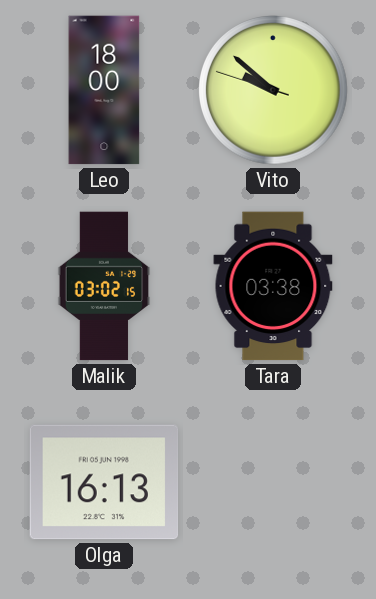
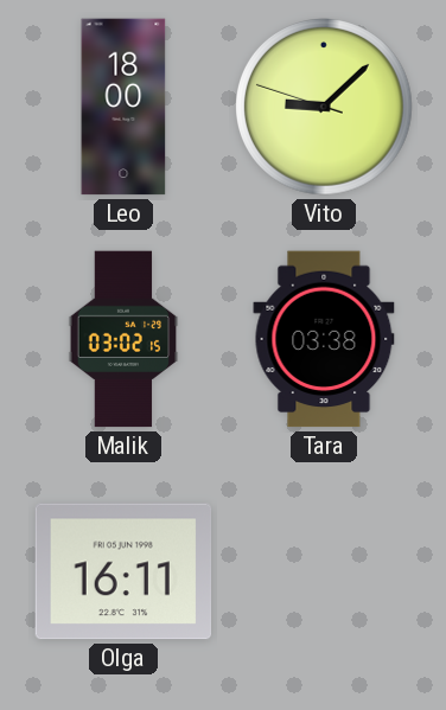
Vito: 9:51 -> 9:07
Olga: 16:13 -> 16:11
